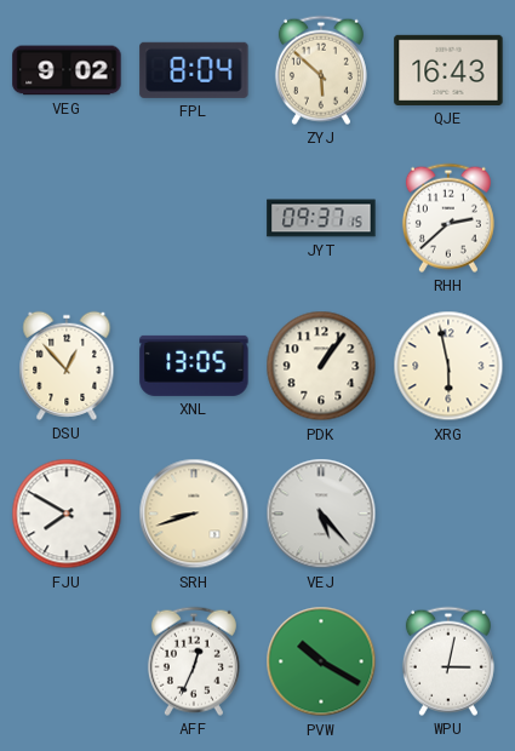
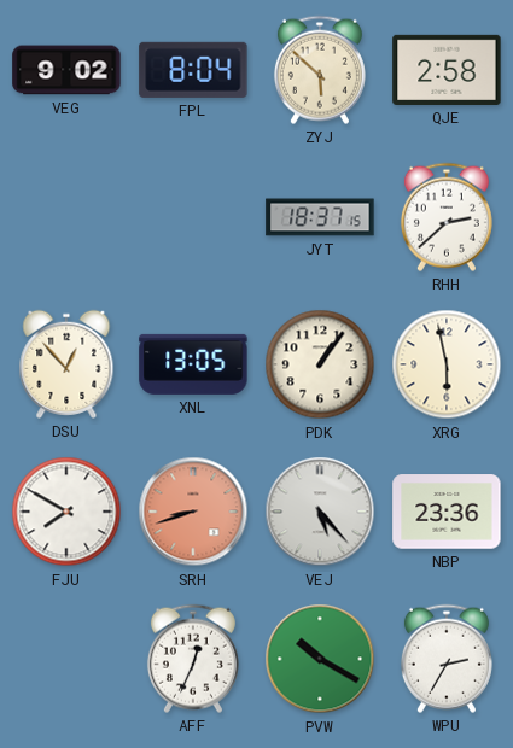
QJE: 16:43 -> 2:58
JYT: 09:37 -> 18:37
SRH dial: cream -> salmon
NBP: none -> 23:36
WPU: 3:02 -> 2:35
